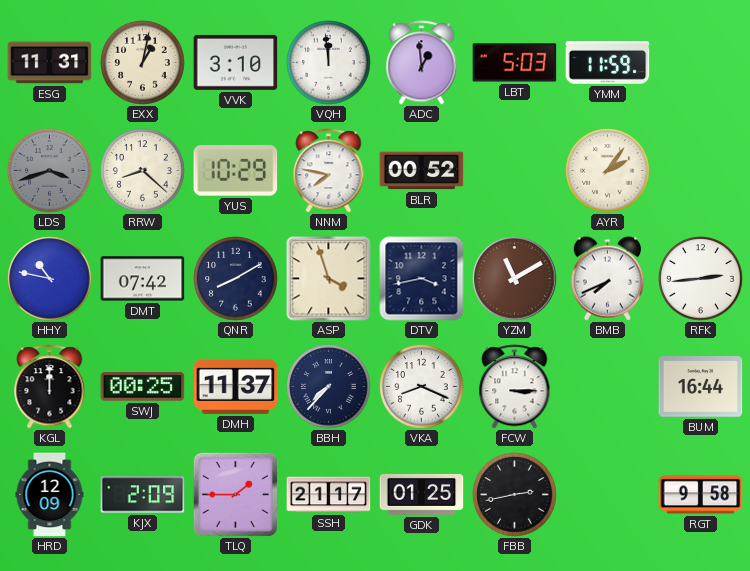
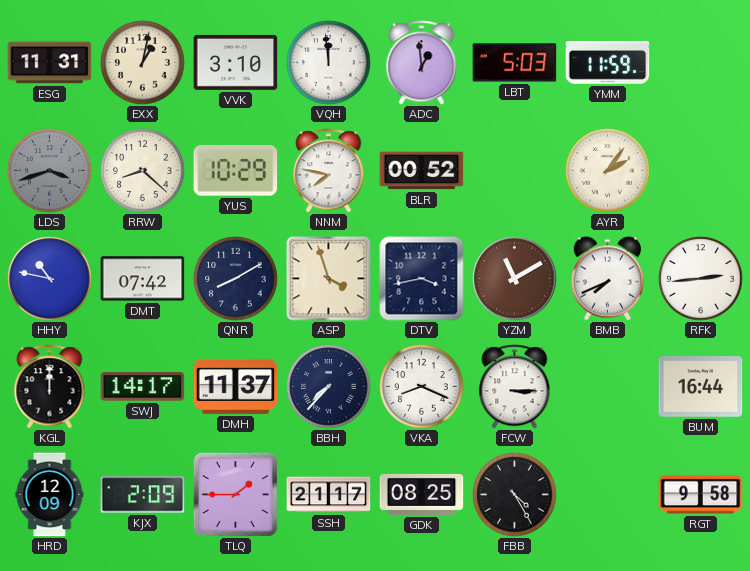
SWJ: 00:25 -> 14:17
GDK: 01:25 -> 08:25
FBB: 2:43 -> 4:25
